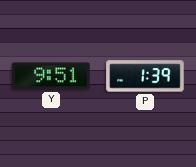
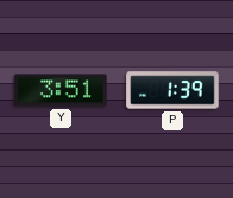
Y: 9:51 -> 3:51
